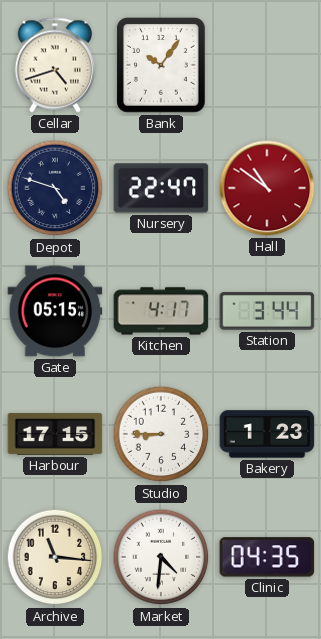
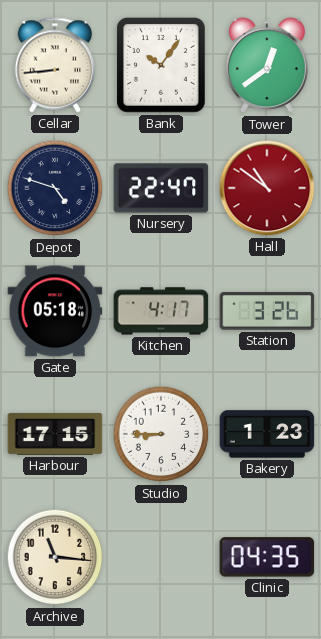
Cellar: 4:42 -> 8:44
Tower: none -> 12:39
Gate: 05:15 -> 05:18
Station: 3:44 -> 3:26
Market: 4:31 -> none
